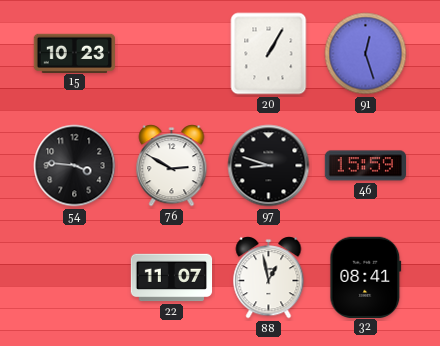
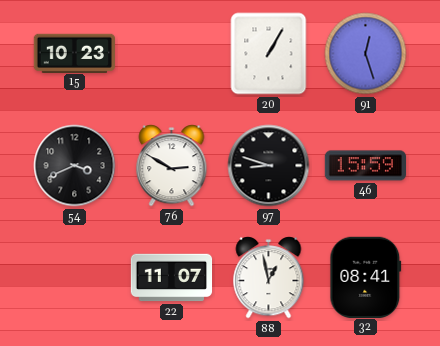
54: 3:46 -> 3:41
